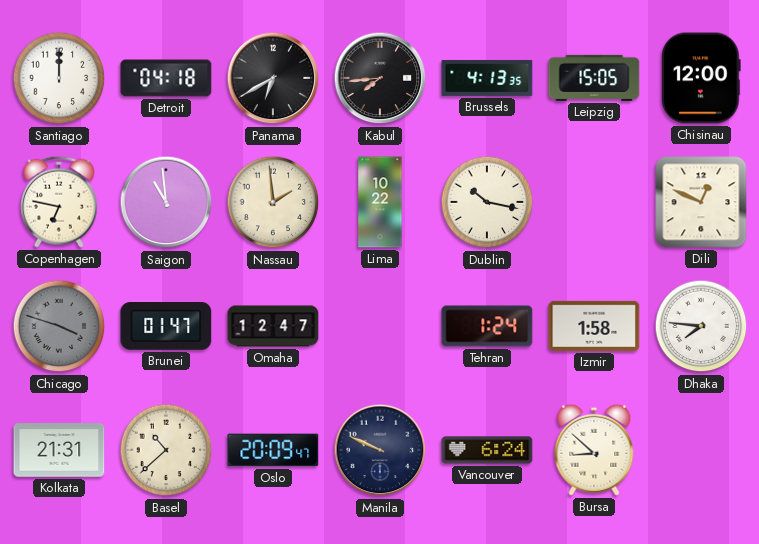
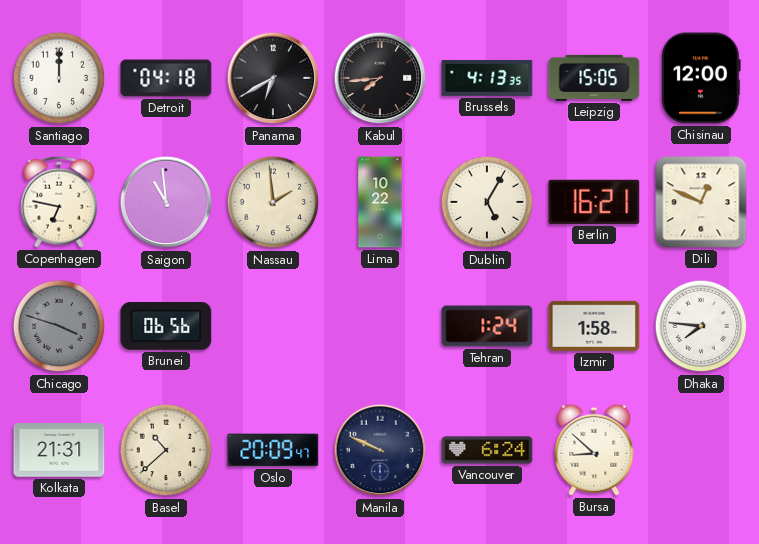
Dublin: 10:17 -> 5:05
Berlin: none -> 16:21
Brunei: 01:47 -> 06:56
Omaha: 12:47 -> none
